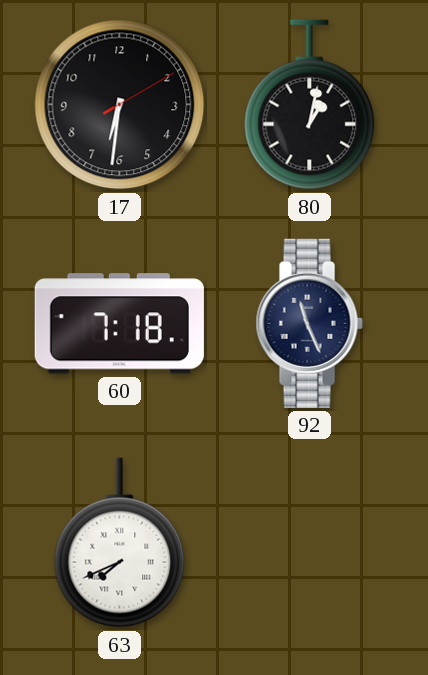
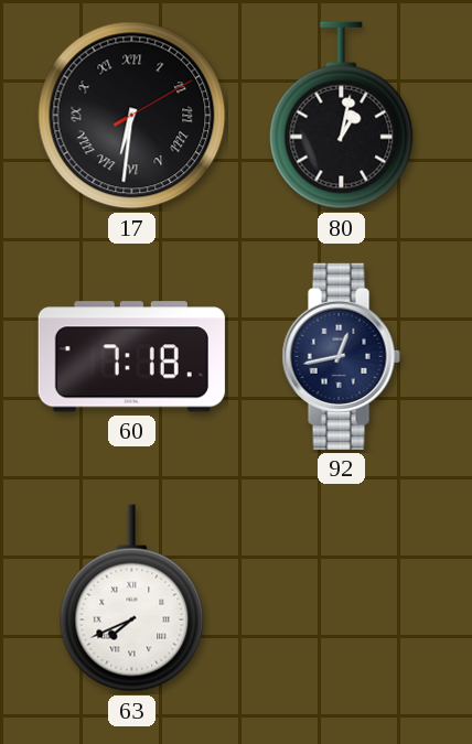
17 numerals: Arabic -> Roman
92: 11:26 -> 12:43
